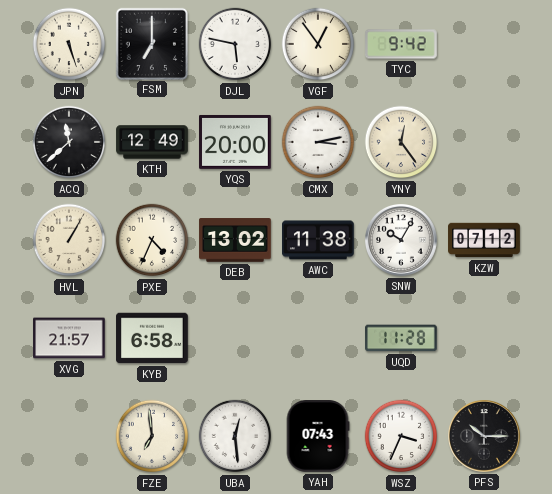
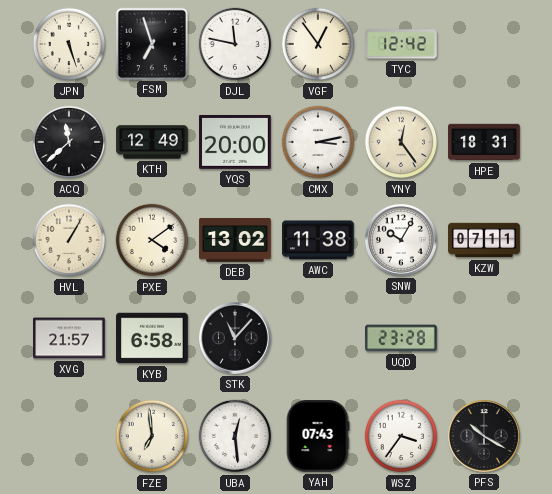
FSM: 7:00 -> 6:57
DJL: 5:47 -> 11:47
TYC: 9:42 -> 12:42
HPE: none -> 18:31
PXE: 4:34 -> 4:09
KZW: 07:12 -> 07:11
STK: none -> 11:07
UQD: 11:28 -> 23:28
WSZ: 3:34 -> 3:36
PFS: 10:15 -> 10:20
